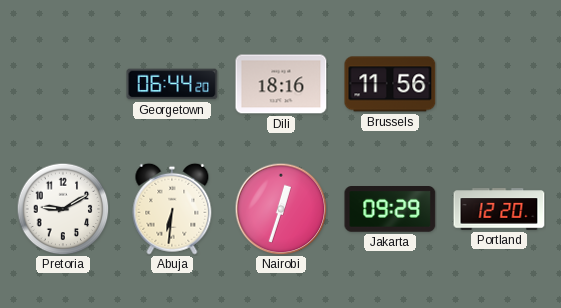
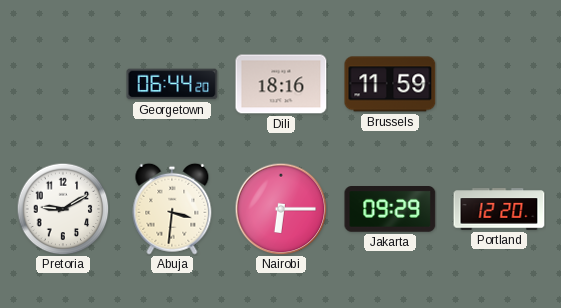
Brussels: 11:56 -> 11:59
Abuja: 6:31 -> 3:31
Nairobi: 12:33 -> 6:15
